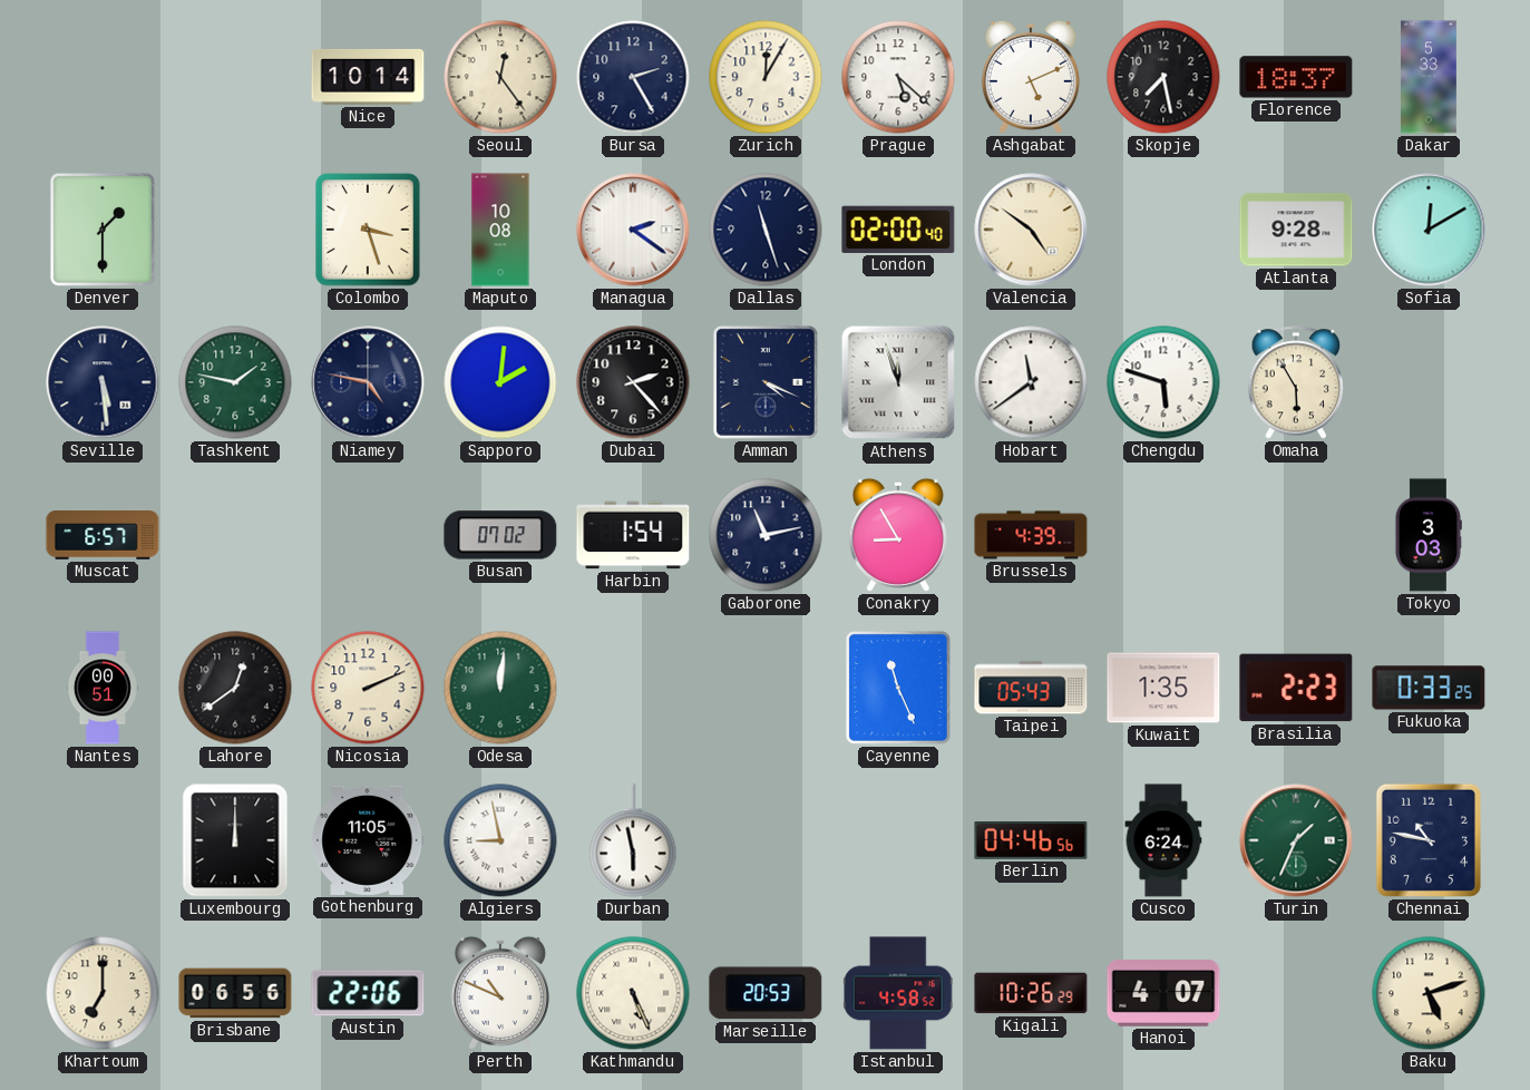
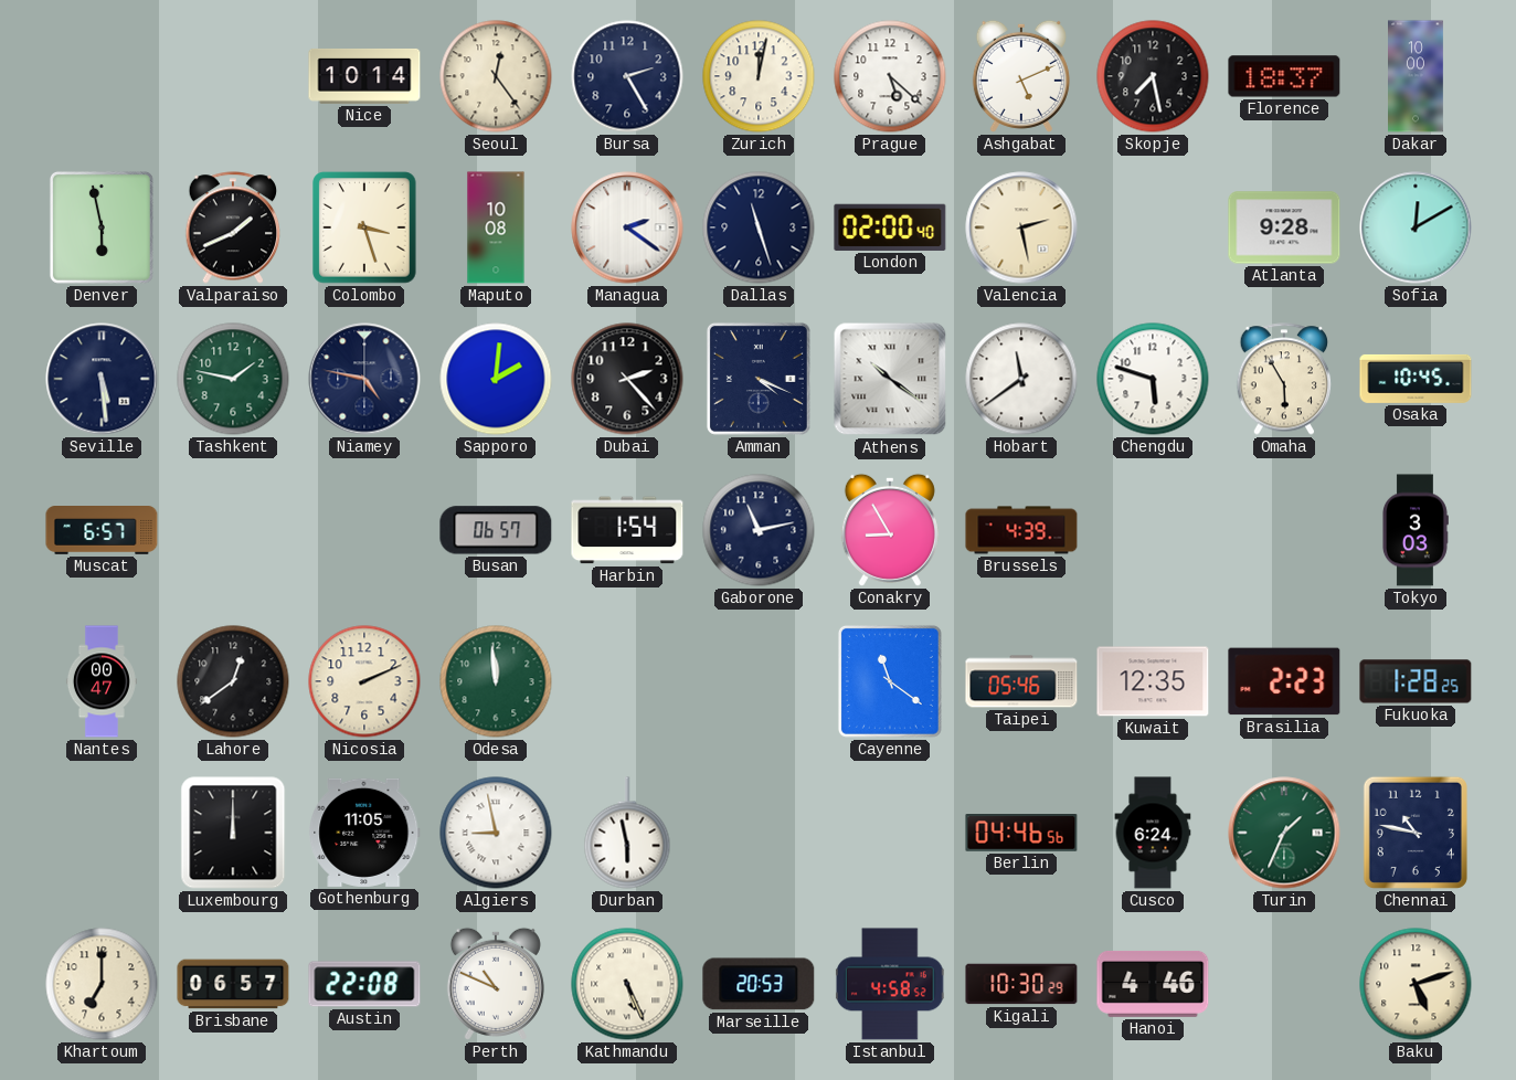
Zurich: 12:05 -> 12:02
Dakar: 5:33 -> 10:00
Denver: 1:30 -> 5:58
Valparaiso: none -> 1:41
Valencia: 4:51 -> 2:28
Athens: 11:57 -> 10:21
Osaka: none -> 10:45
Busan: 07:02 -> 06:57
Nantes: 00:51 -> 00:47
Odesa: 12:01 -> 11:59
Cayenne: 11:26 -> 11:21
Taipei: 05:43 -> 05:46
Kuwait: 1:35 -> 12:35
Fukuoka: 0:33 -> 1:28
Brisbane: 06:56 -> 06:57
Austin: 22:06 -> 22:08
Kigali: 10:26 -> 10:30
Hanoi: 4:07 -> 4:46
